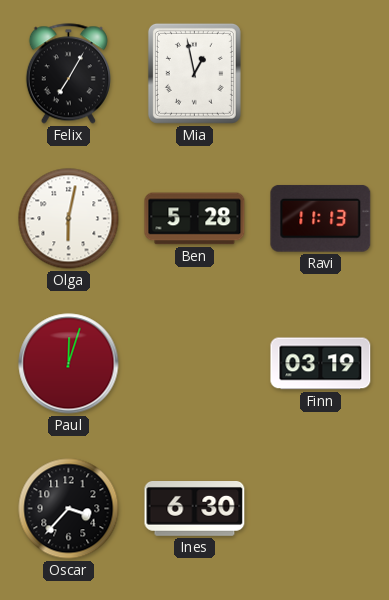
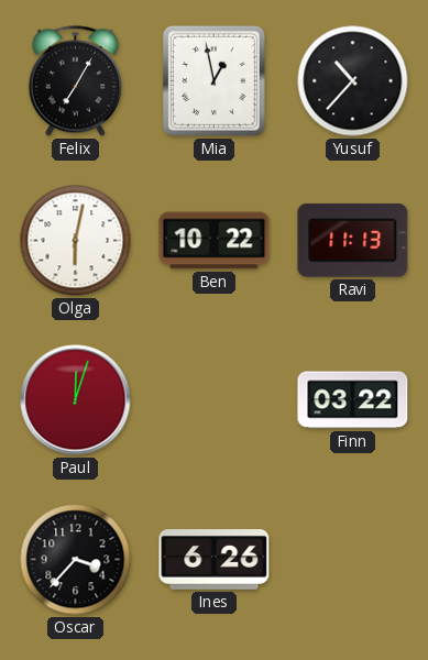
Yusuf: none -> 10:37
Ben: 5:28 -> 10:22
Finn: 03:19 -> 03:22
Ines: 6:30 -> 6:26
